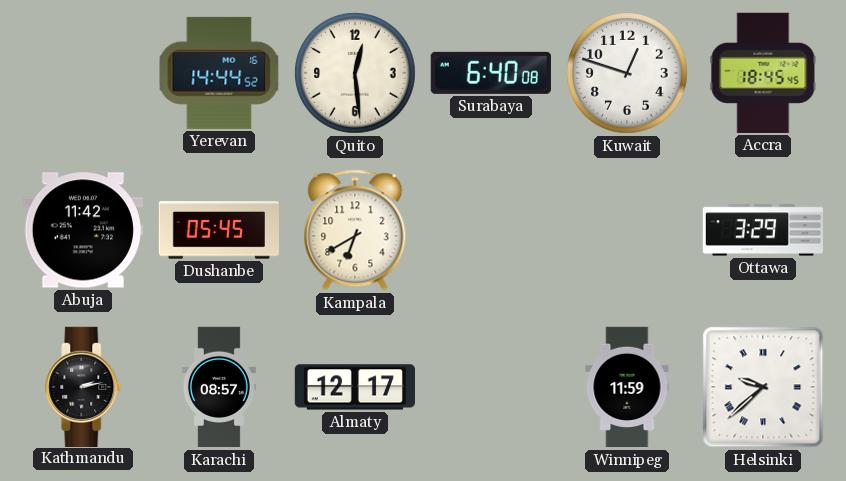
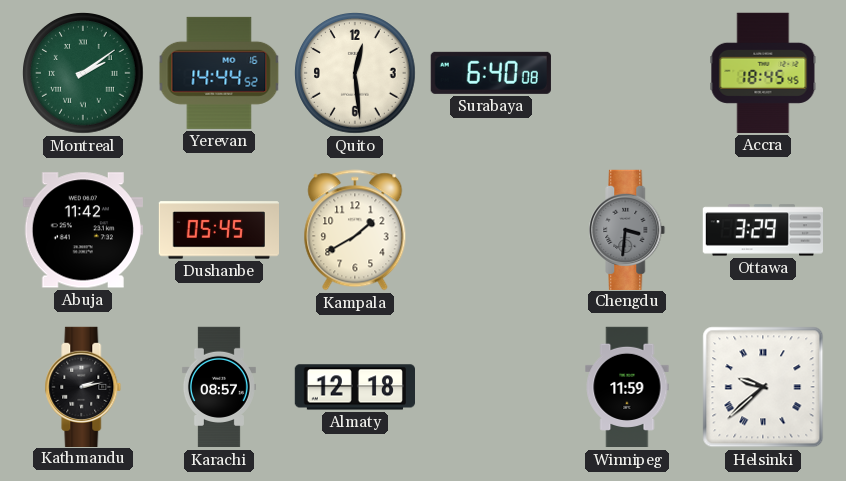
Montreal: none -> 2:09
Kuwait: 12:48 -> none
Kampala: 6:40 -> 1:40
Chengdu: none -> 3:31
Almaty: 12:17 -> 12:18
